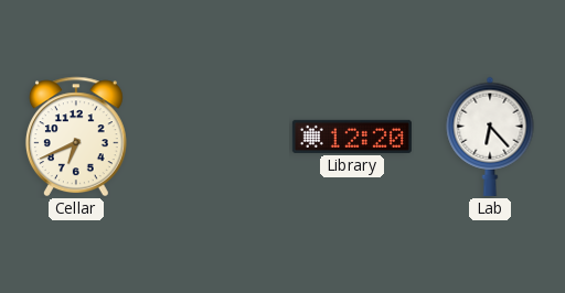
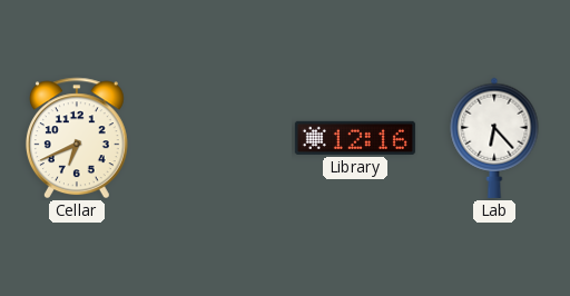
Library: 12:20 -> 12:16
